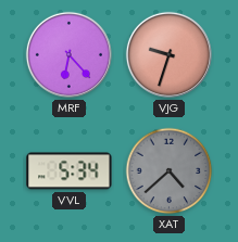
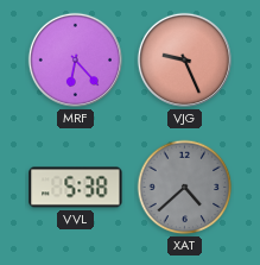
VJG: 9:33 -> 9:26
VVL: 5:34 -> 5:38
